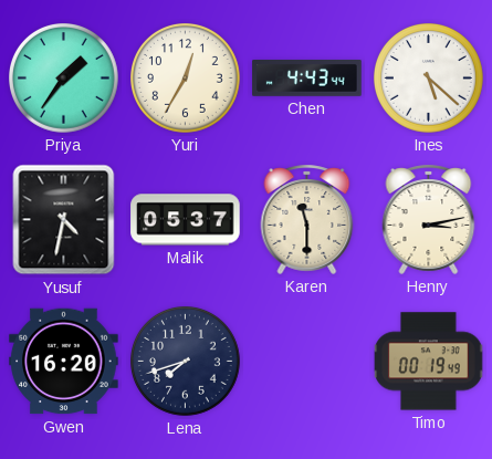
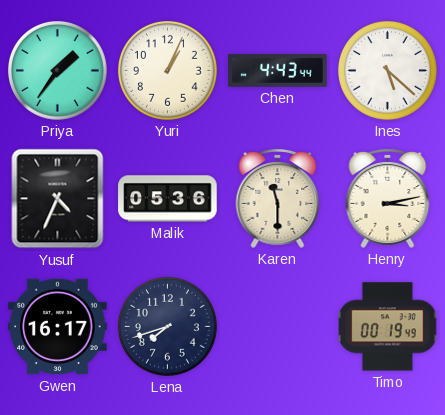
Yuri: 12:35 -> 1:04
Yusuf: 4:32 -> 4:34
Malik: 05:37 -> 05:36
Gwen: 16:20 -> 16:17
